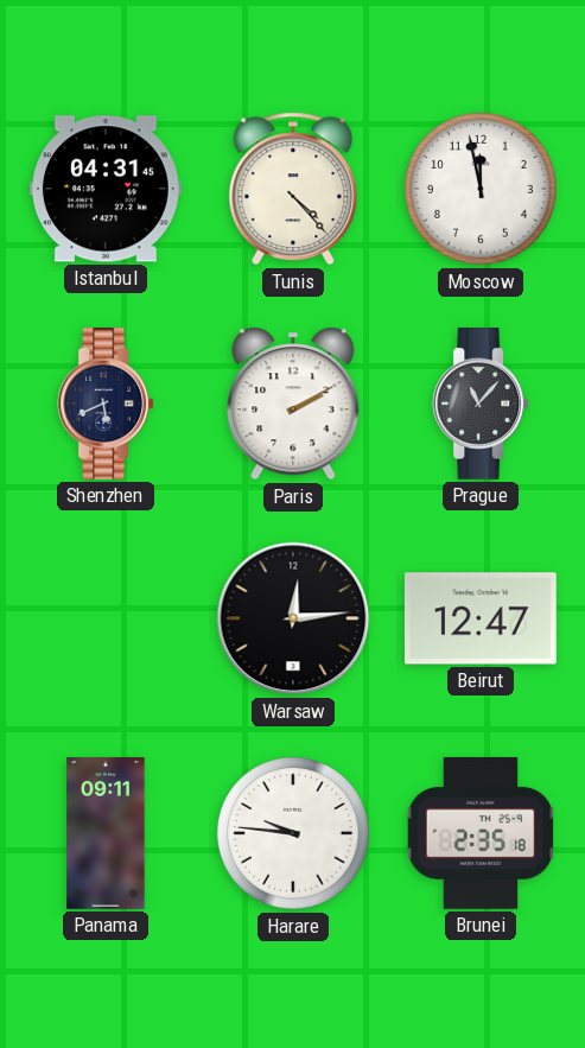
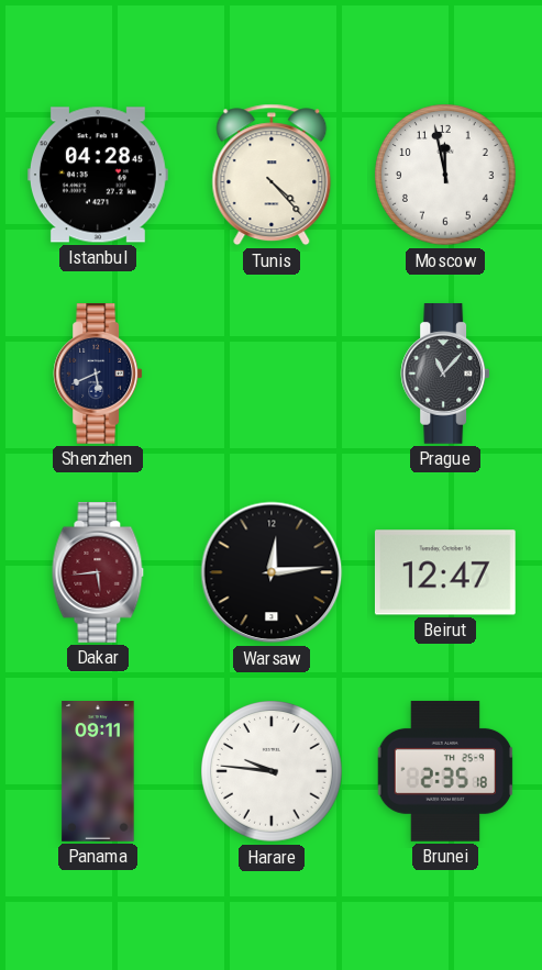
Istanbul: 04:31 -> 04:28
Paris: 2:10 -> none
Dakar: none -> 5:44
